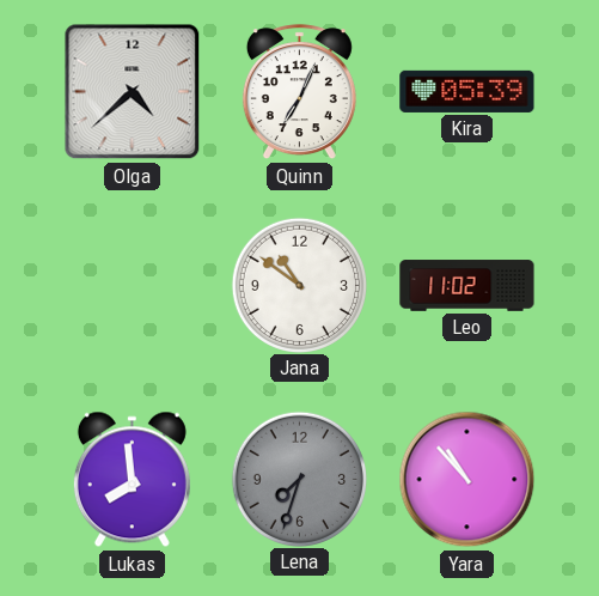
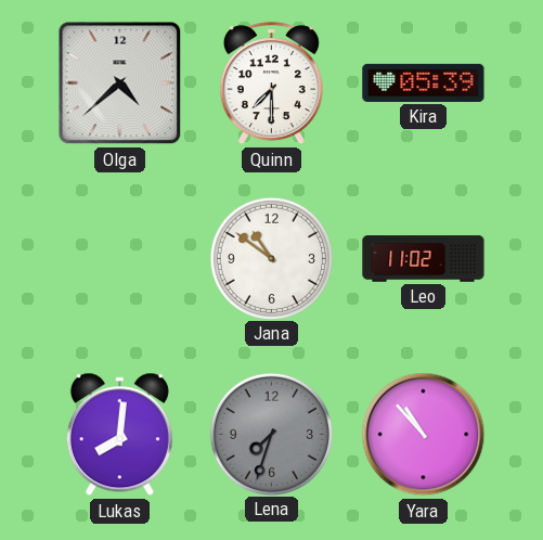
Quinn: 7:04 -> 7:30
Lukas: 7:59 -> 8:01
